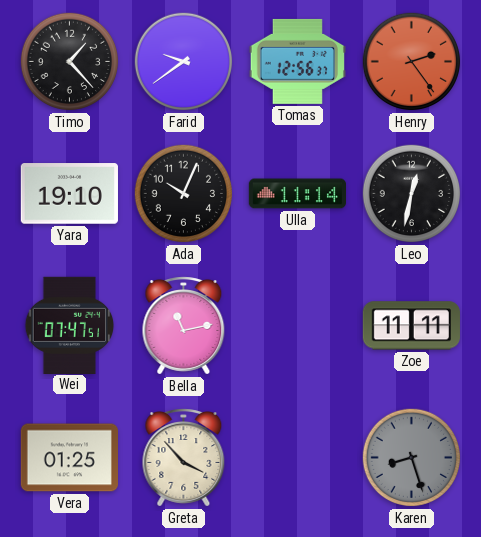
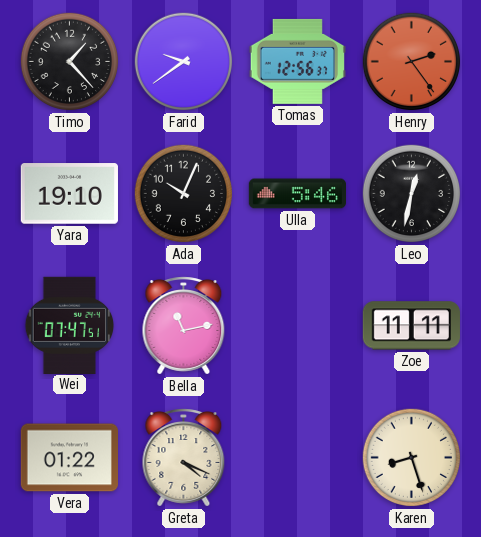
Ulla: 11:14 -> 5:46
Vera: 01:25 -> 01:22
Greta: 3:53 -> 4:19
Karen dial: grey -> cream
